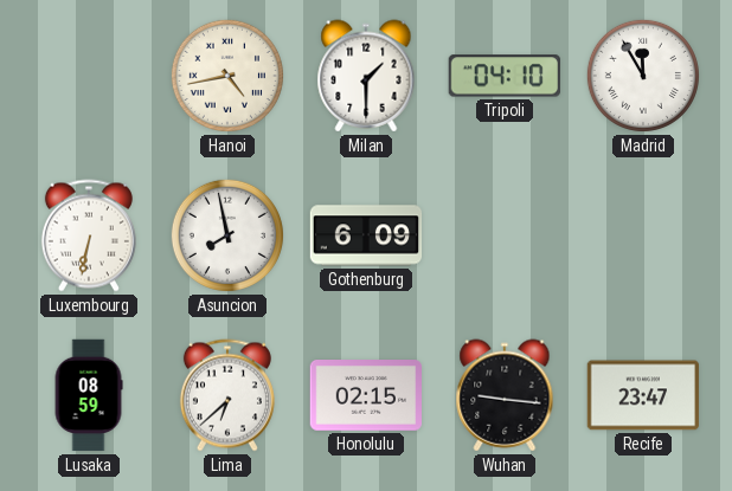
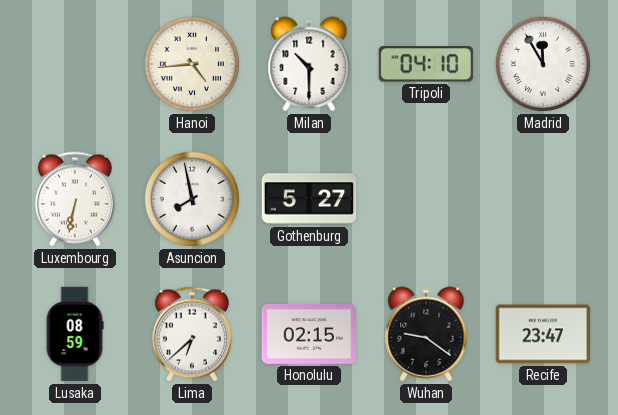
Hanoi: 4:43 -> 4:44
Milan: 1:30 -> 10:30
Gothenburg: 6:09 -> 5:27
Wuhan: 9:16 -> 9:21
